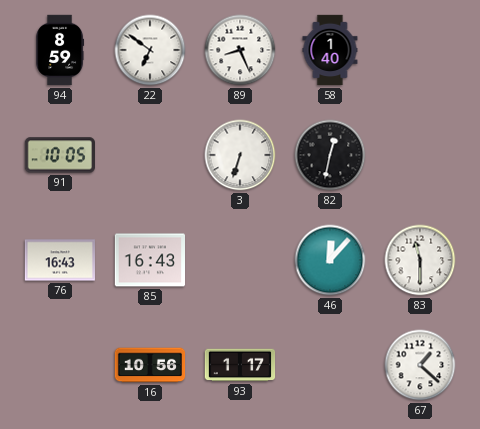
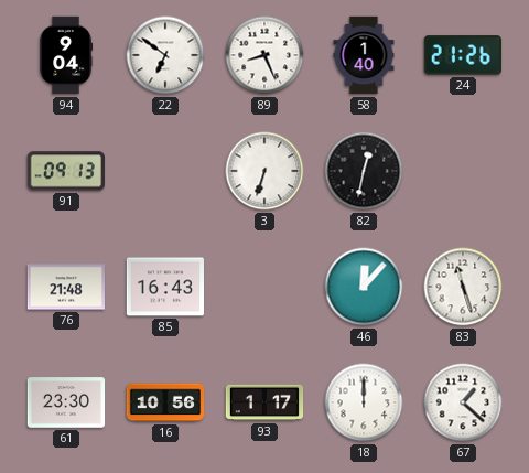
94: 8:59 -> 9:04
24: none -> 21:26
91: 10:05 -> 09:13
76: 16:43 -> 21:48
83: 11:30 -> 11:27
61: none -> 23:30
18: none -> 12:00
